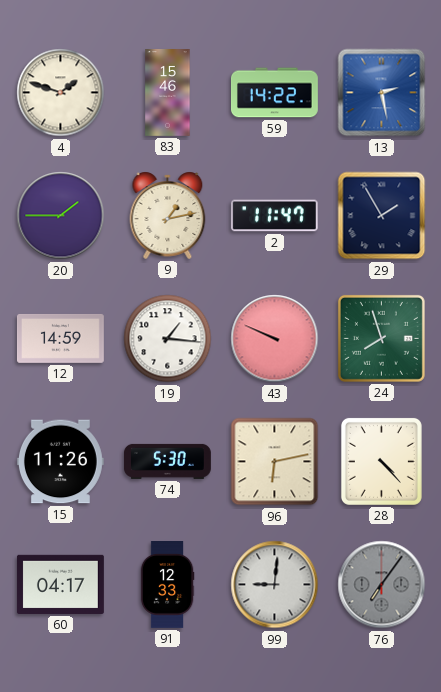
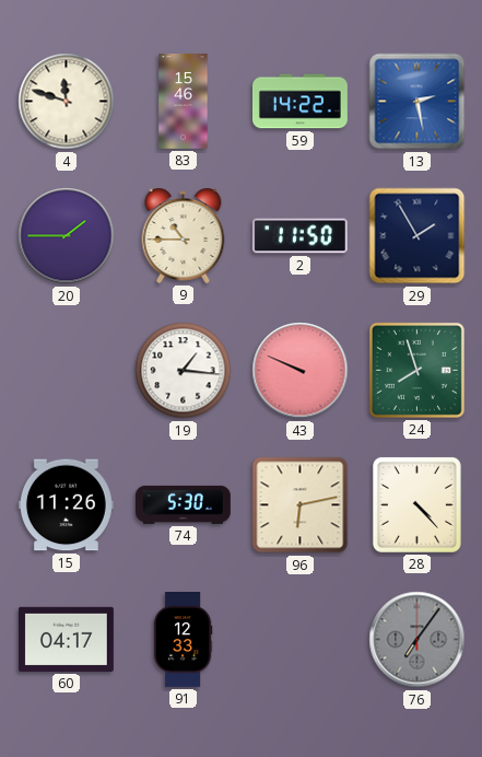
4: 1:48 -> 11:48
9: 1:13 -> 10:45
2: 11:47 -> 11:50
12: 14:59 -> none
99: 9:01 -> none
